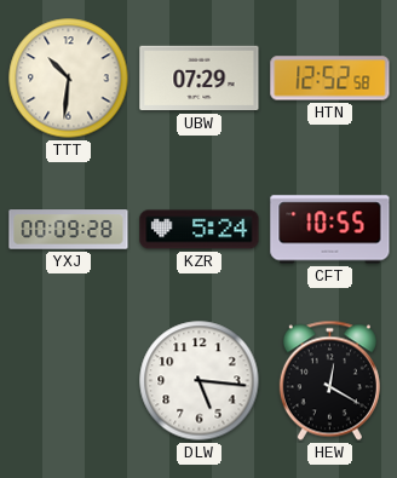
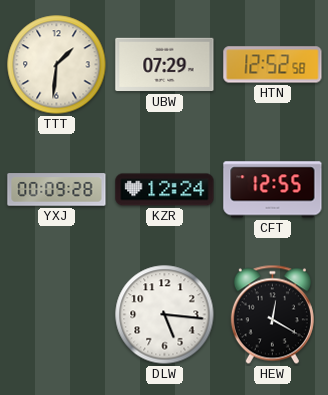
TTT: 10:31 -> 1:31
KZR: 5:24 -> 12:24
CFT: 10:55 -> 12:55
